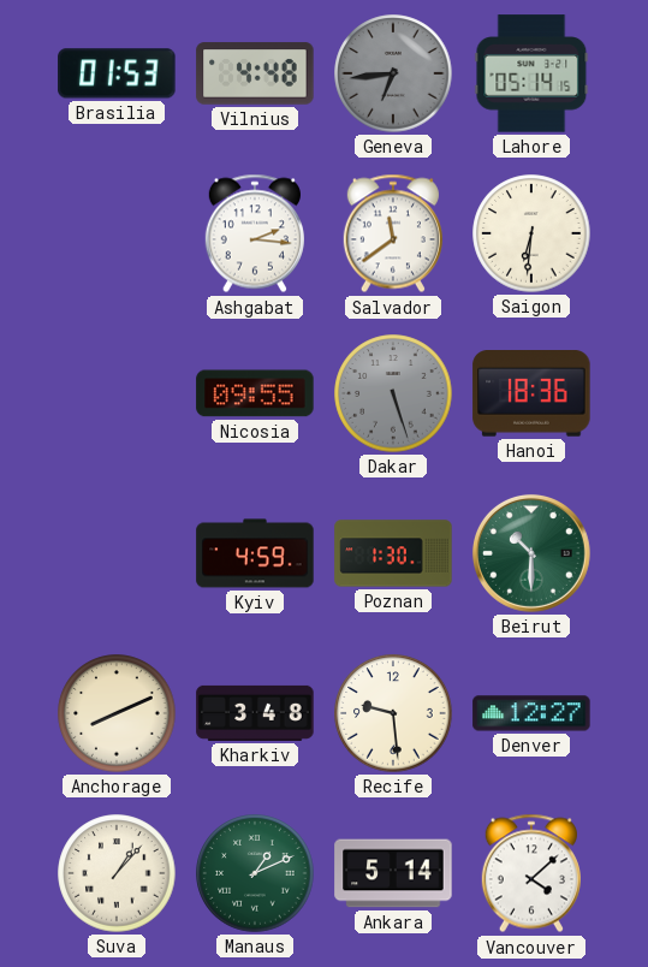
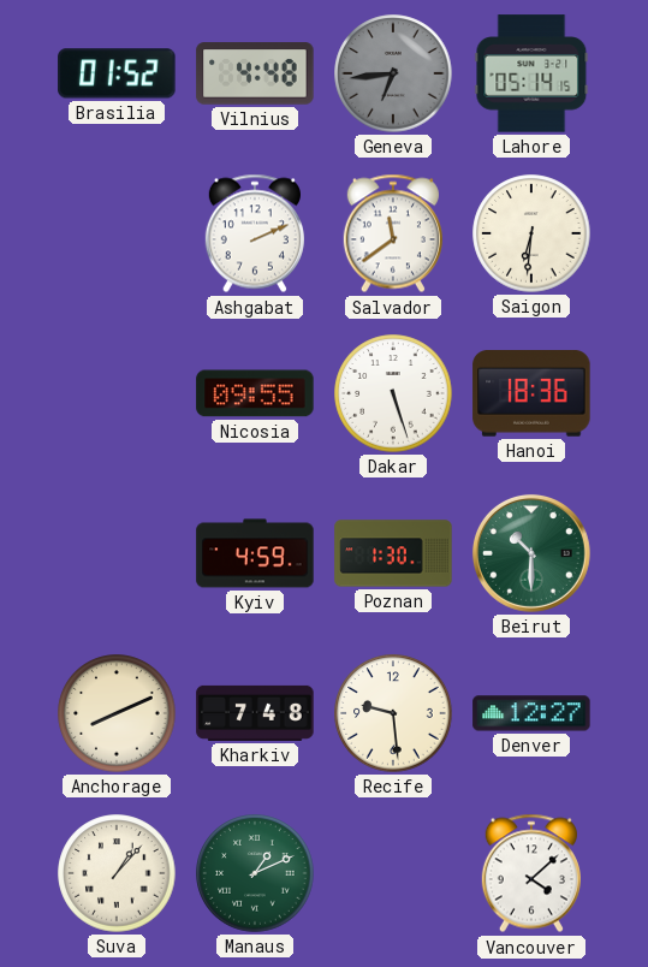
Brasilia: 01:53 -> 01:52
Ashgabat: 2:16 -> 2:11
Dakar dial: grey -> white
Kharkiv: 3:48 -> 7:48
Ankara: 5:14 -> none
